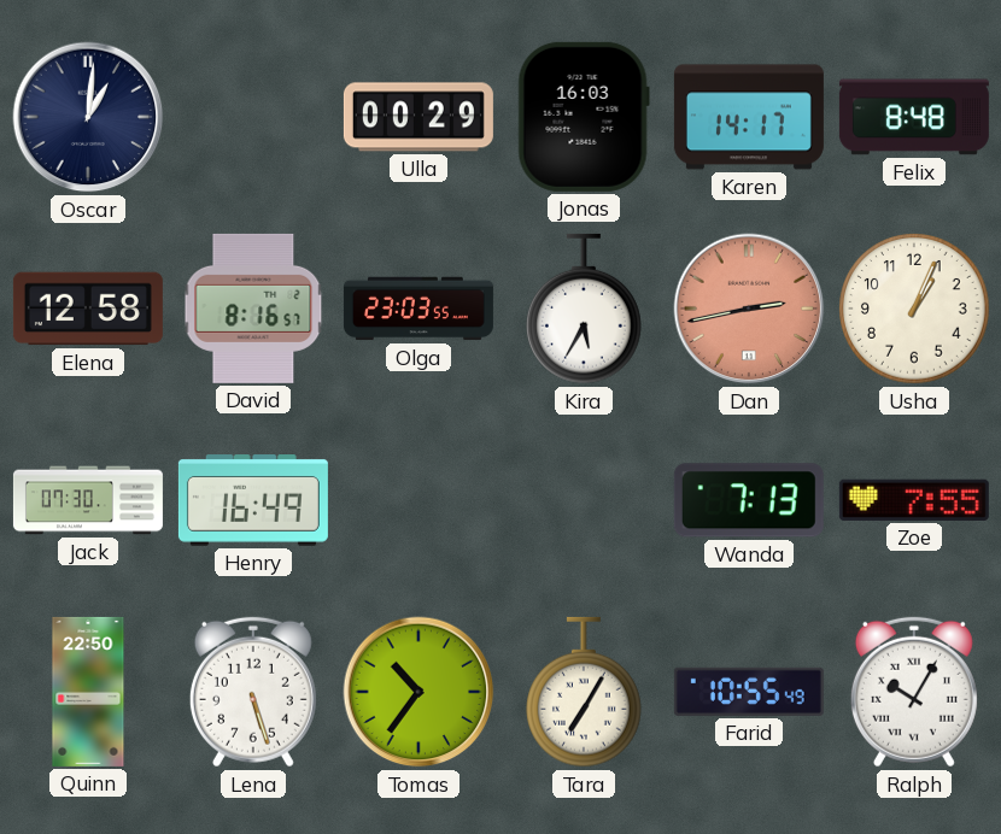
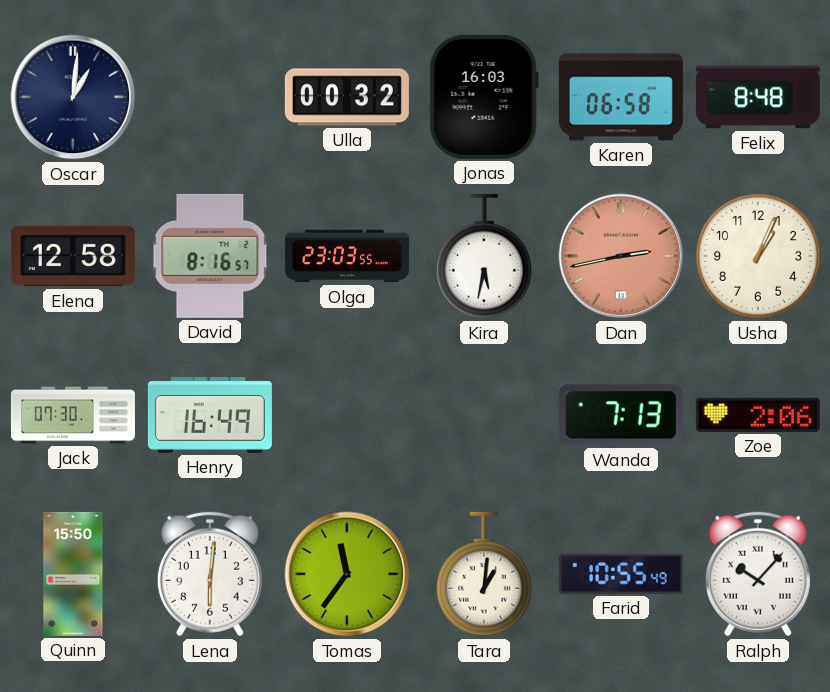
Ulla: 00:29 -> 00:32
Karen: 14:17 -> 06:58
Kira: 5:35 -> 5:32
Zoe: 7:55 -> 2:06
Quinn: 22:50 -> 15:50
Lena: 5:27 -> 6:01
Tomas: 10:36 -> 11:36
Tara: 7:05 -> 1:01
Ralph: 10:05 -> 10:07
